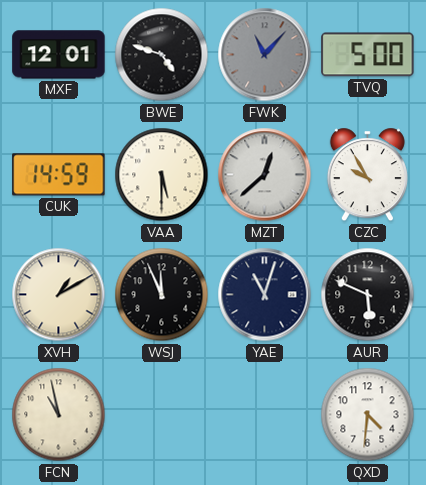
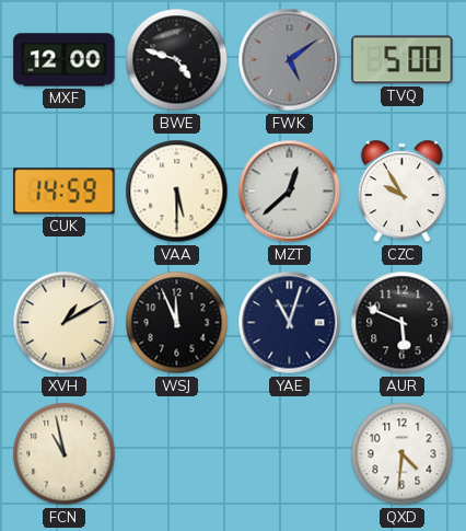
MXF: 12:01 -> 12:00
FWK: 11:07 -> 5:09
